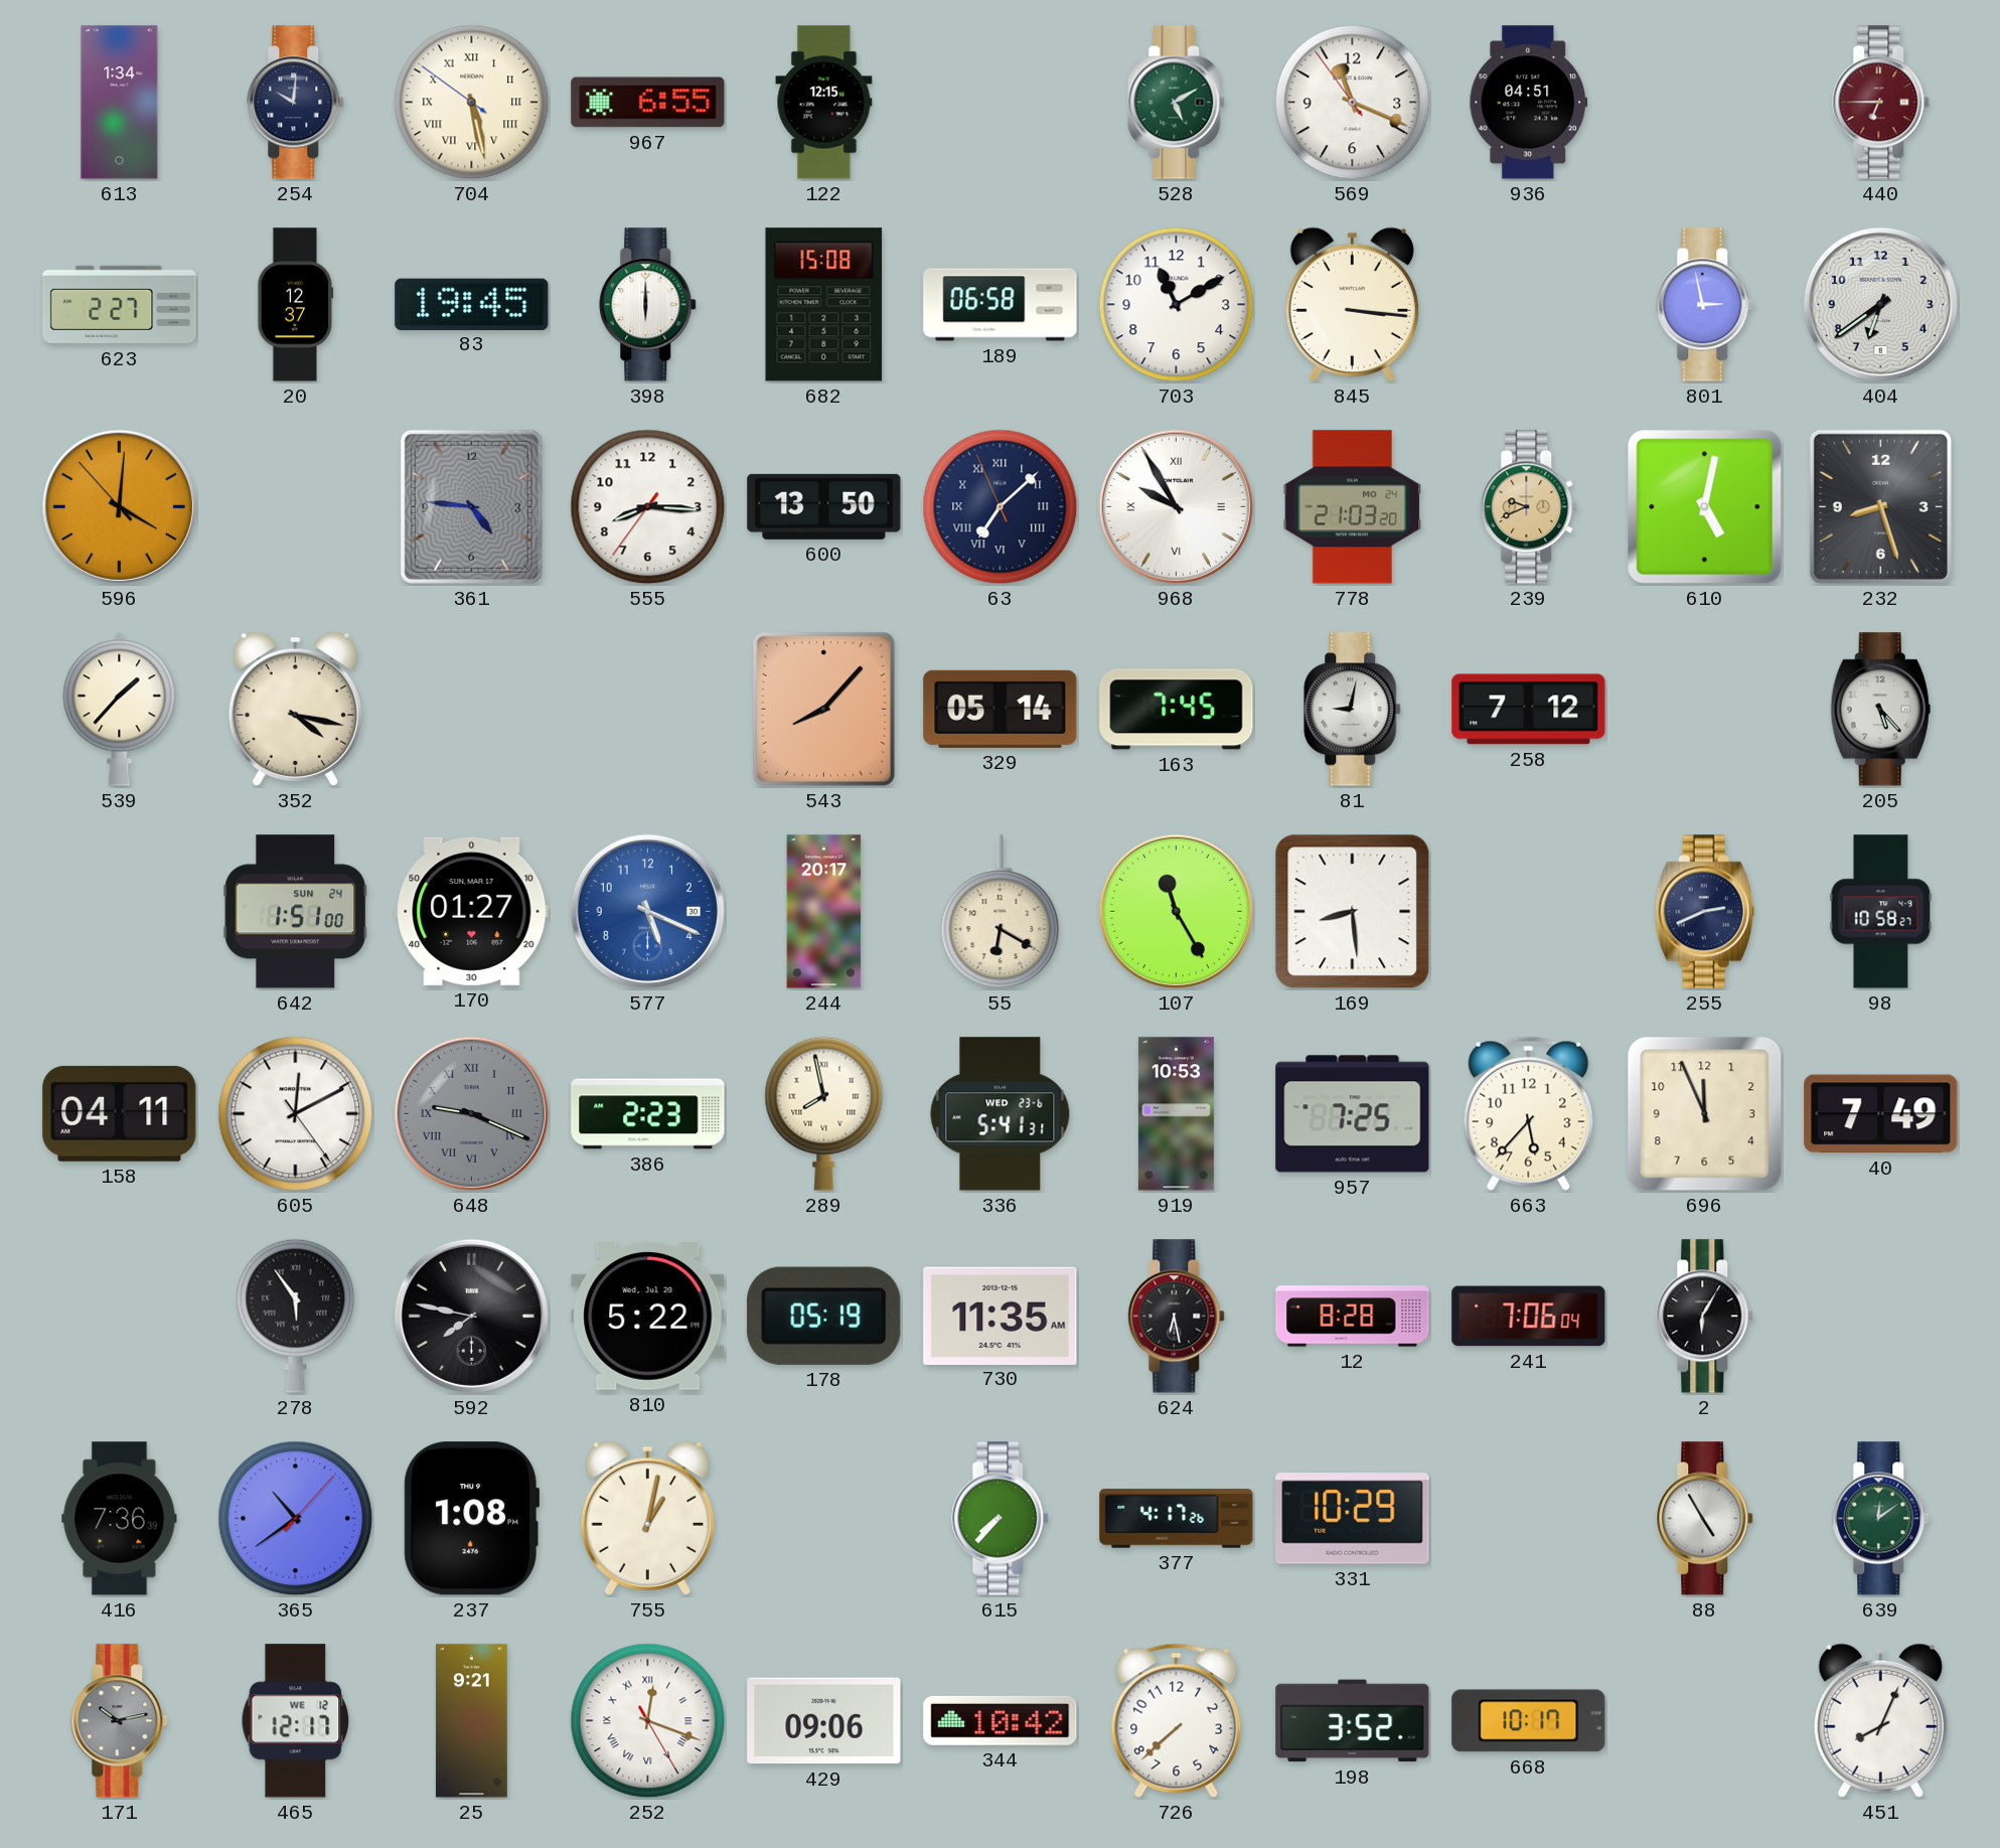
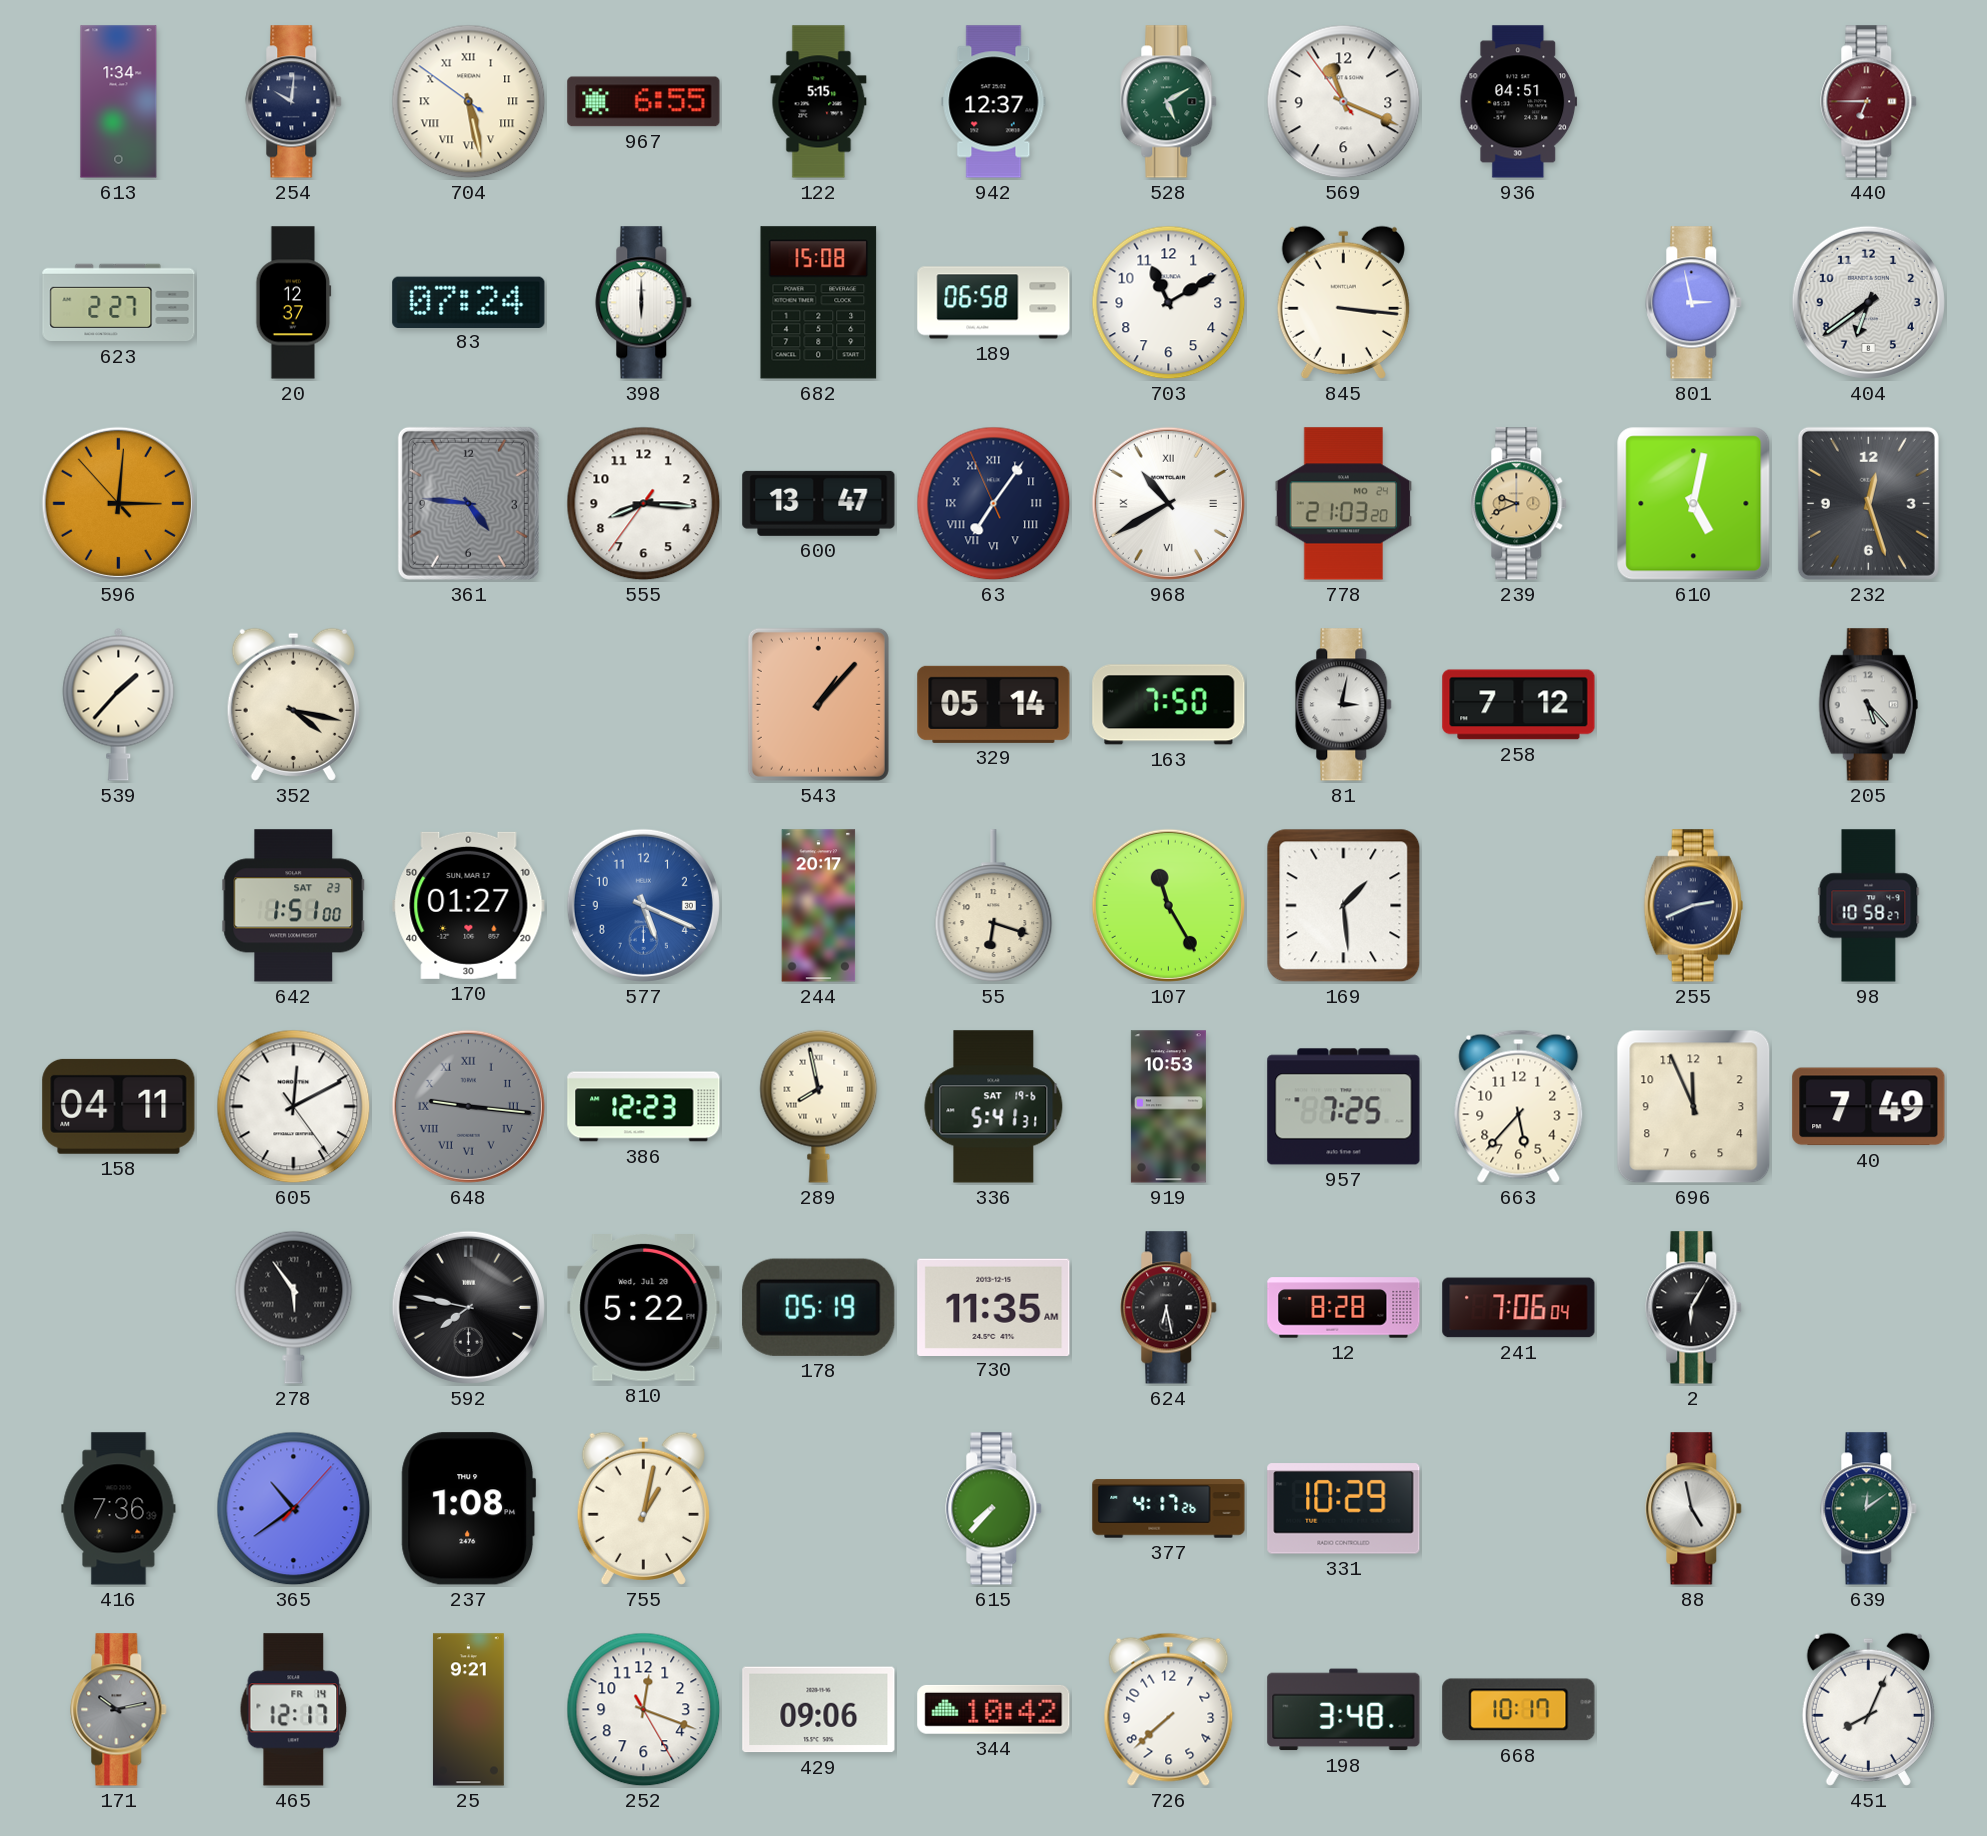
122: 12:15 -> 5:15
942: none -> 12:37
83: 19:45 -> 07:24
596: 4:00 -> 3:00
600: 13:50 -> 13:47
63: 7:07 -> 7:05
968: 9:55 -> 10:40
232: 8:27 -> 12:27
543: 8:07 -> 1:07
163: 7:45 -> 7:50
81: 9:02 -> 3:02
642 date: SUN 24 -> SAT 23
55: 6:20 -> 6:18
169: 8:29 -> 1:29
648: 9:19 -> 9:16
386: 2:23 -> 12:23
336 date: WED 23-6 -> SAT 19-6
88: 4:55 -> 4:58
465 date: WE 12 -> FR 14
252 numerals: Roman -> Arabic
198: 3:52 -> 3:48
